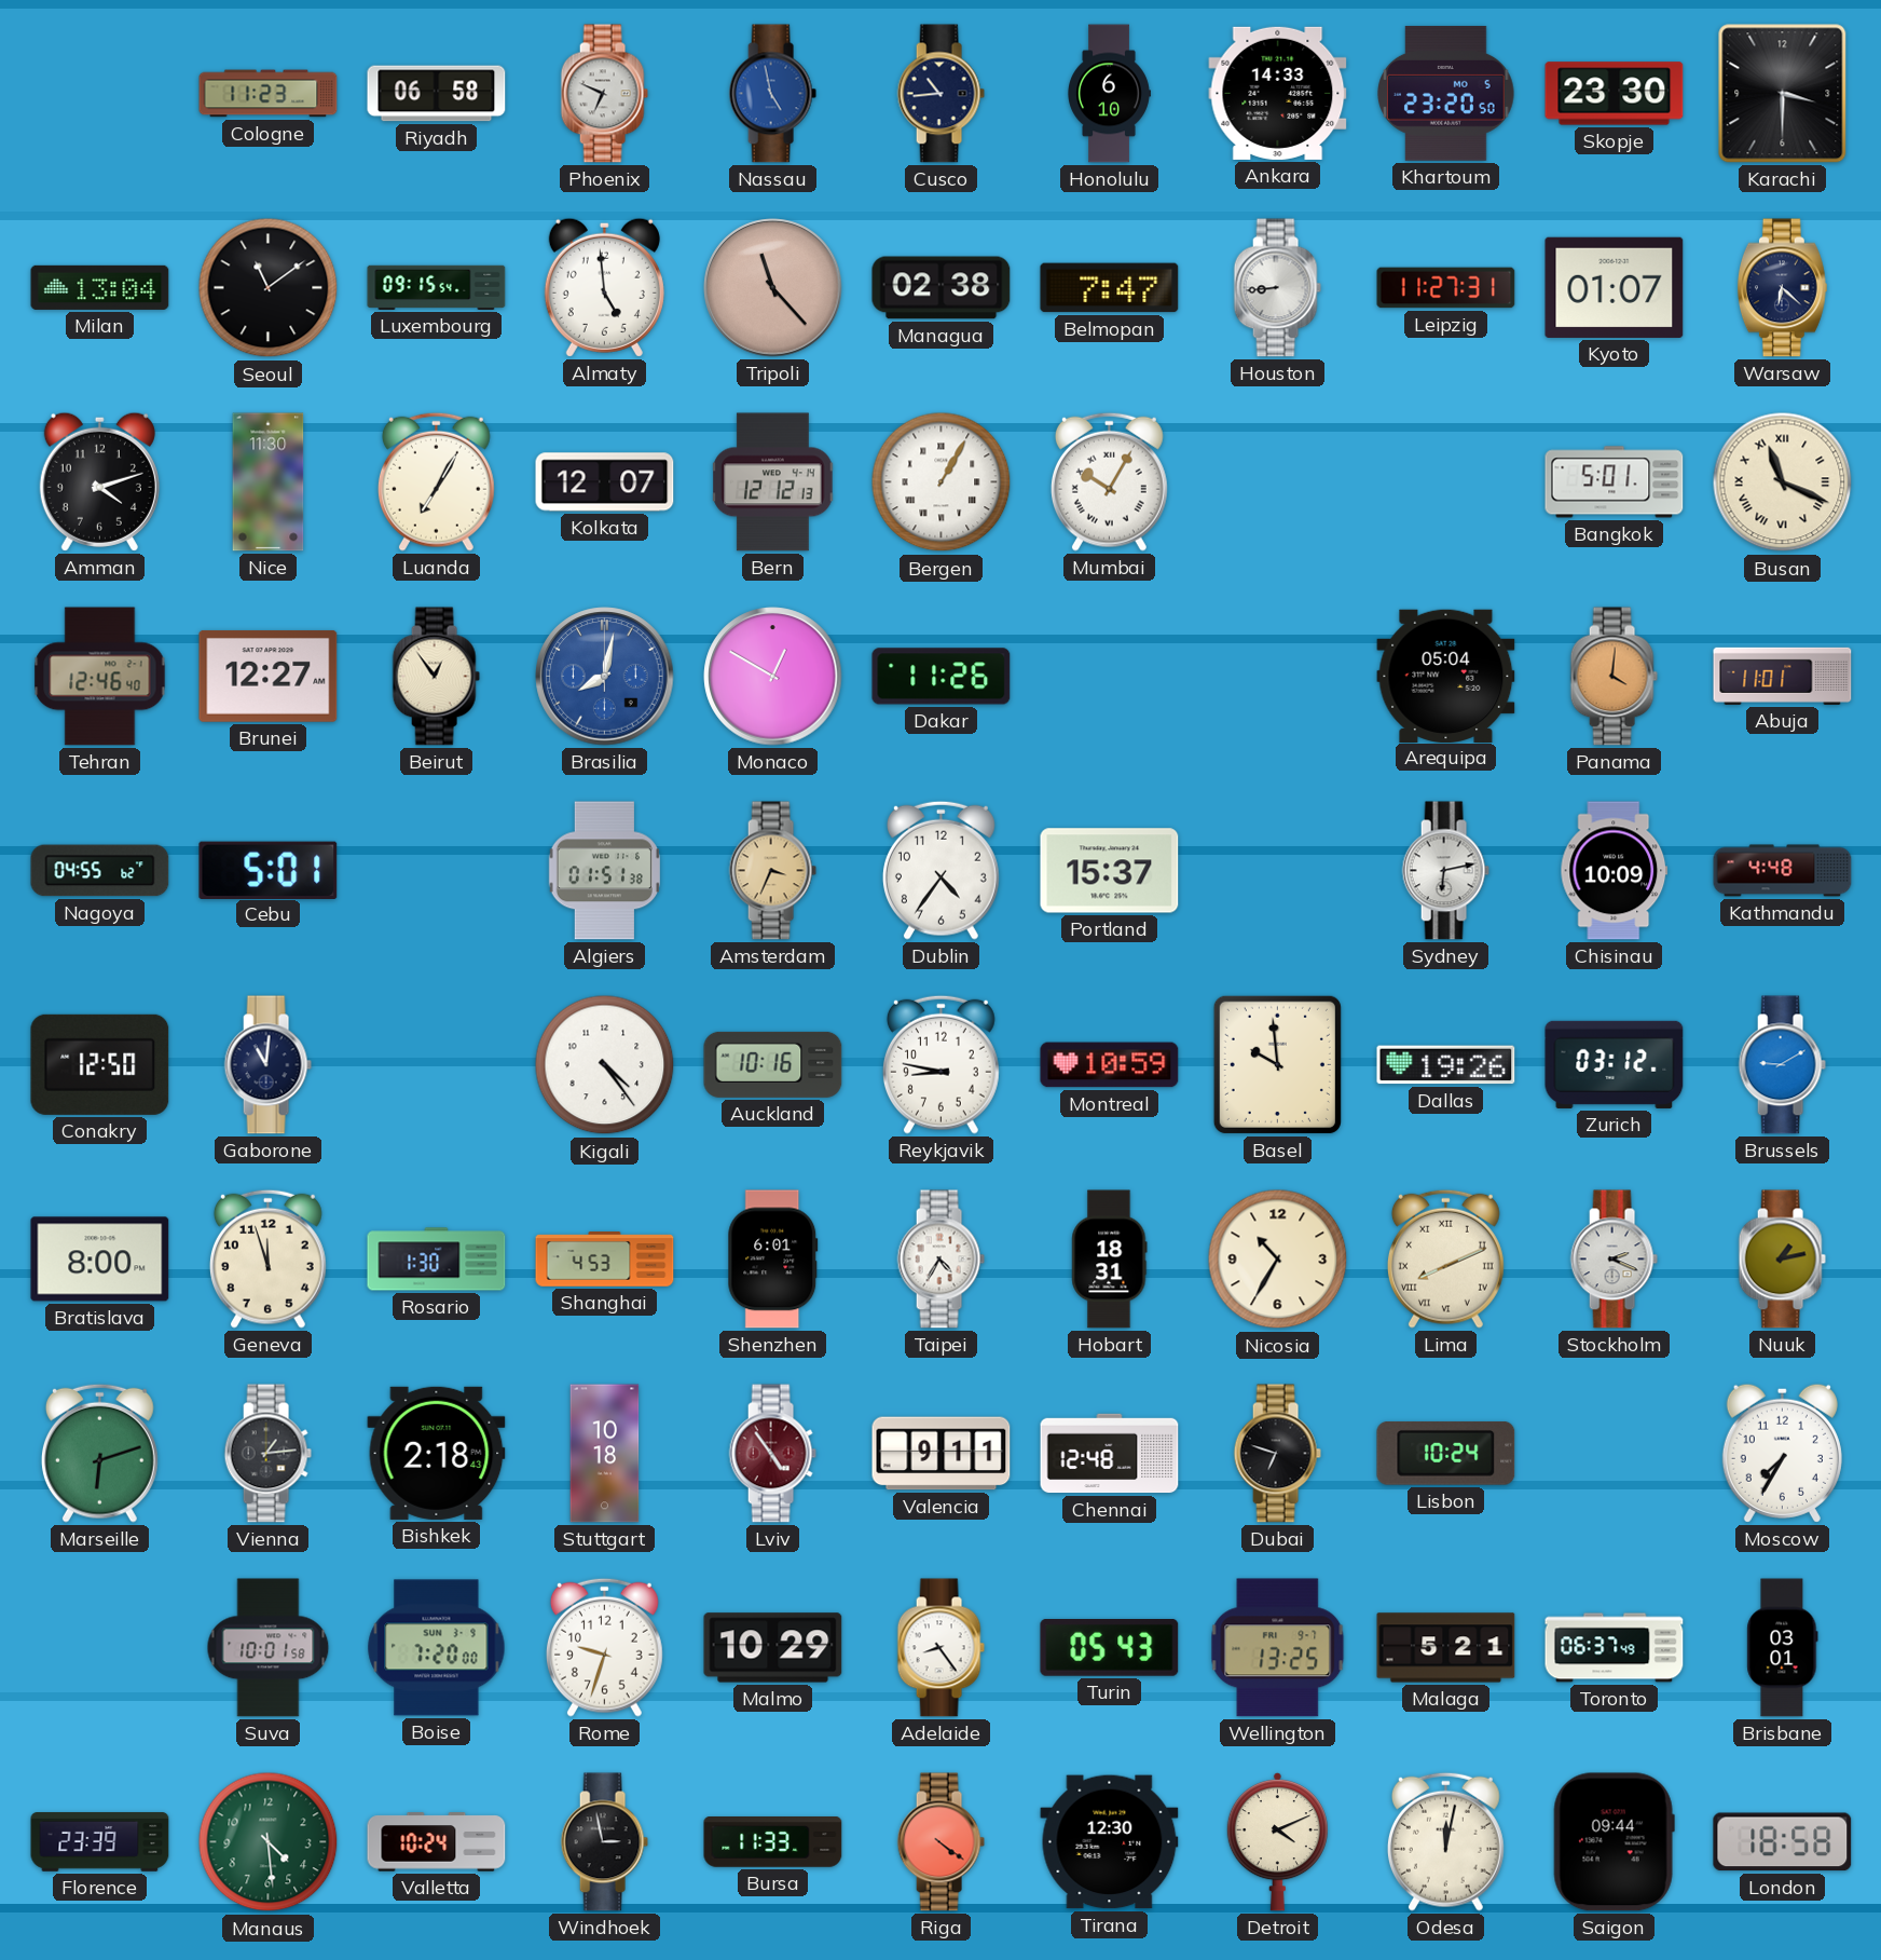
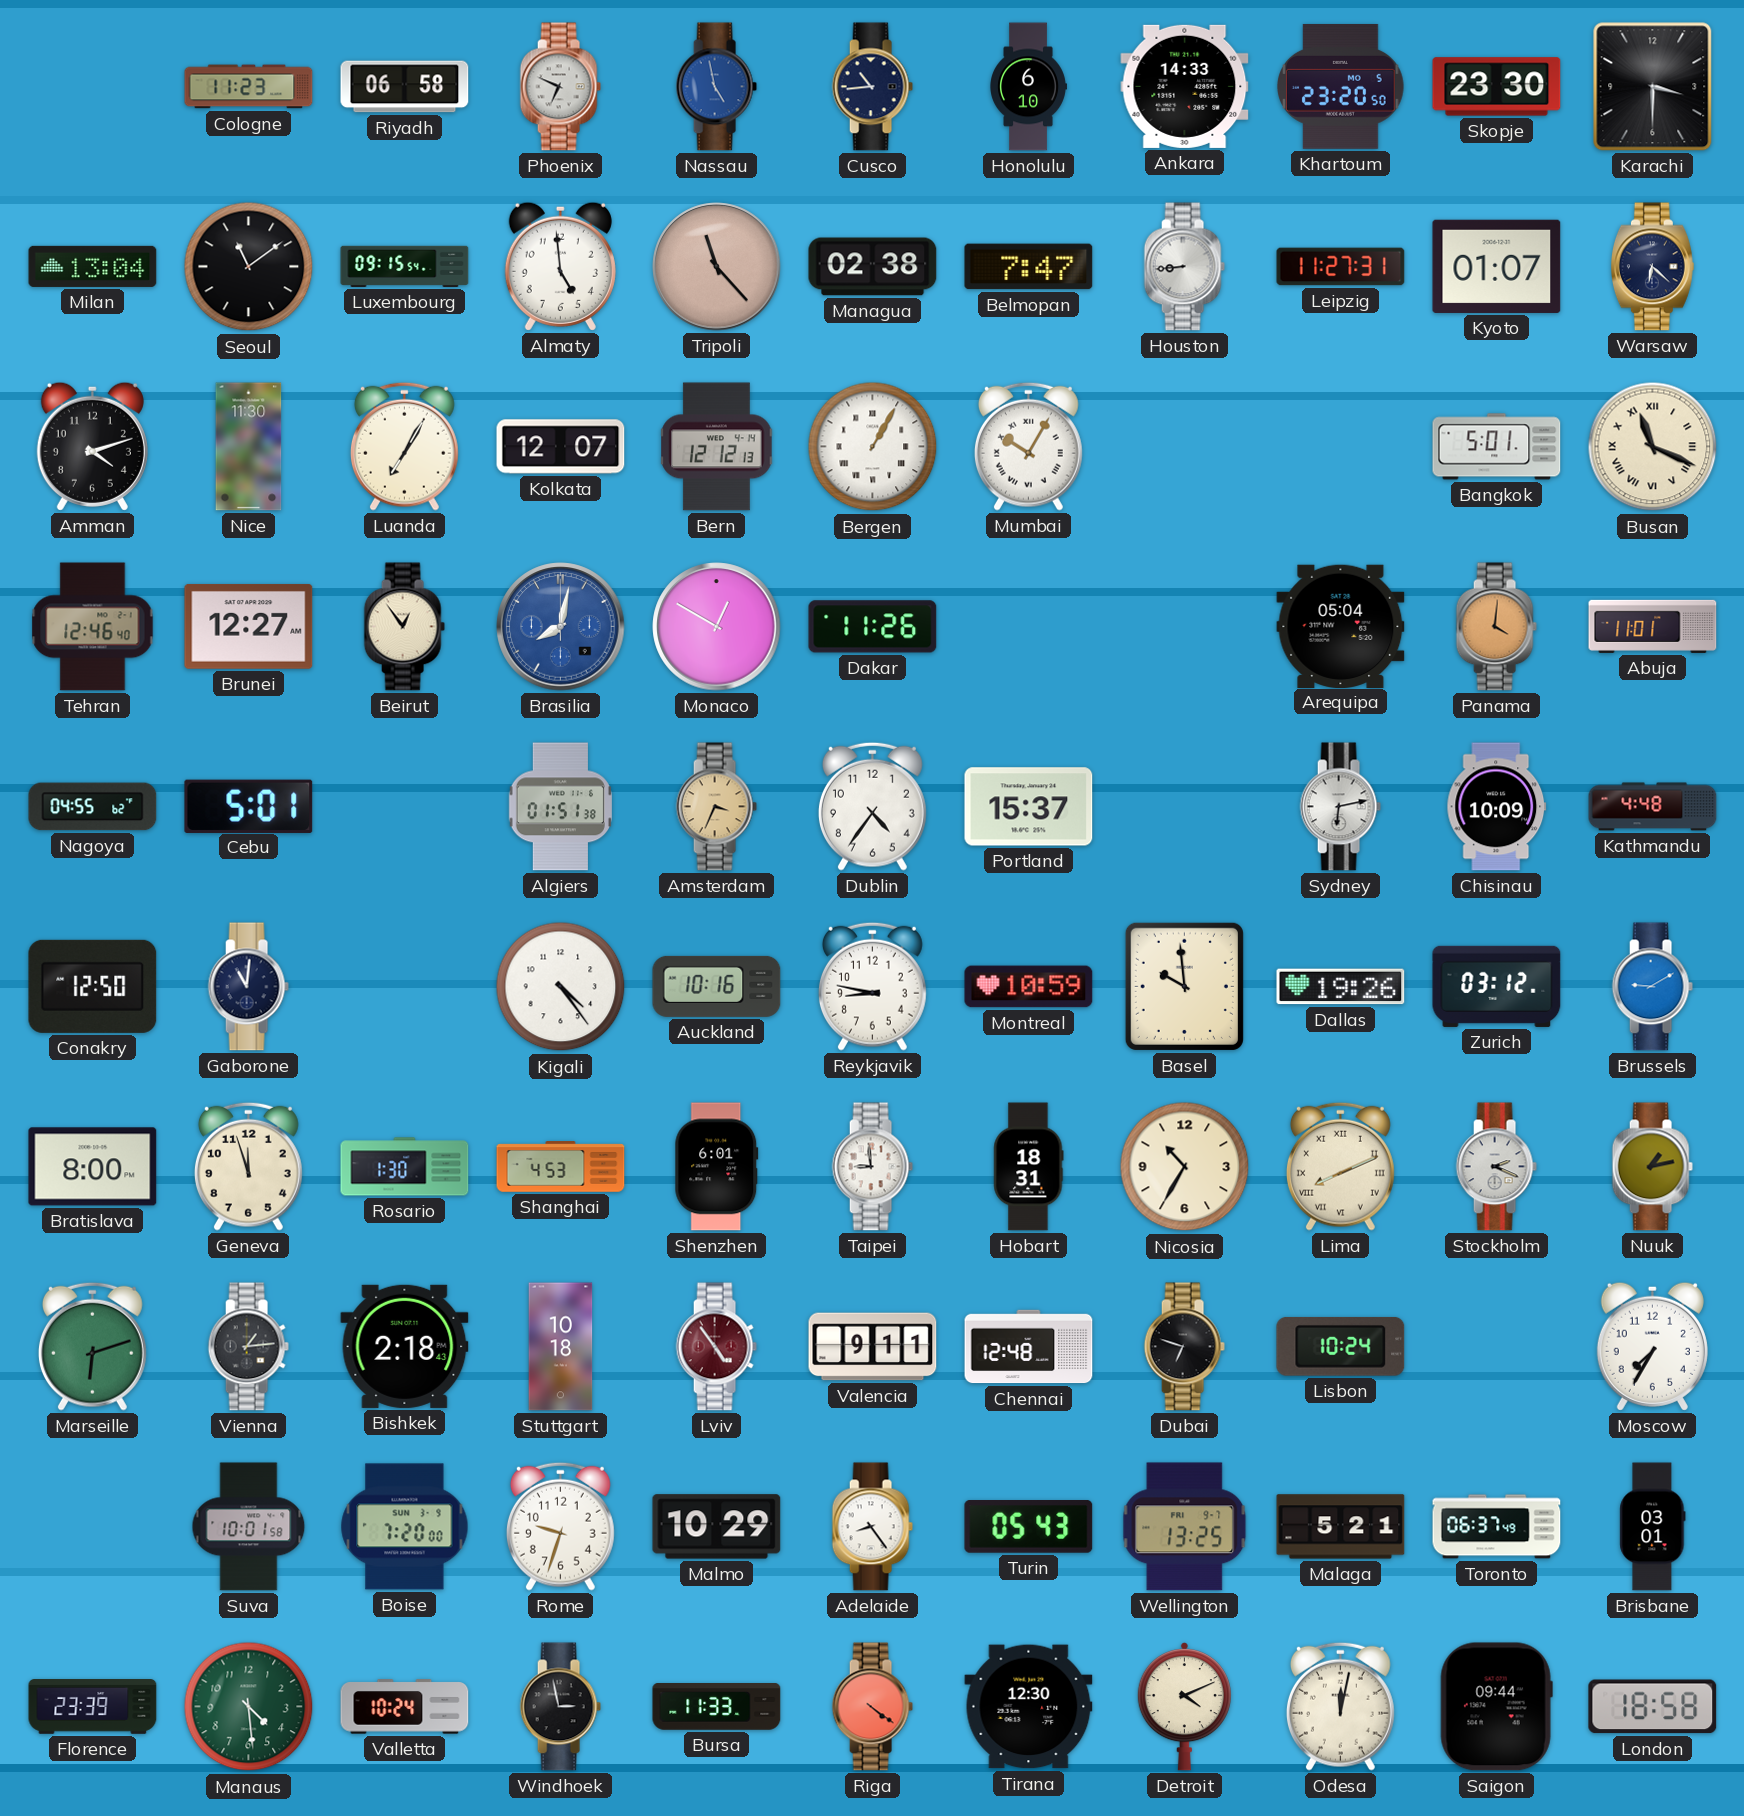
Taipei: 4:35 -> 8:59
